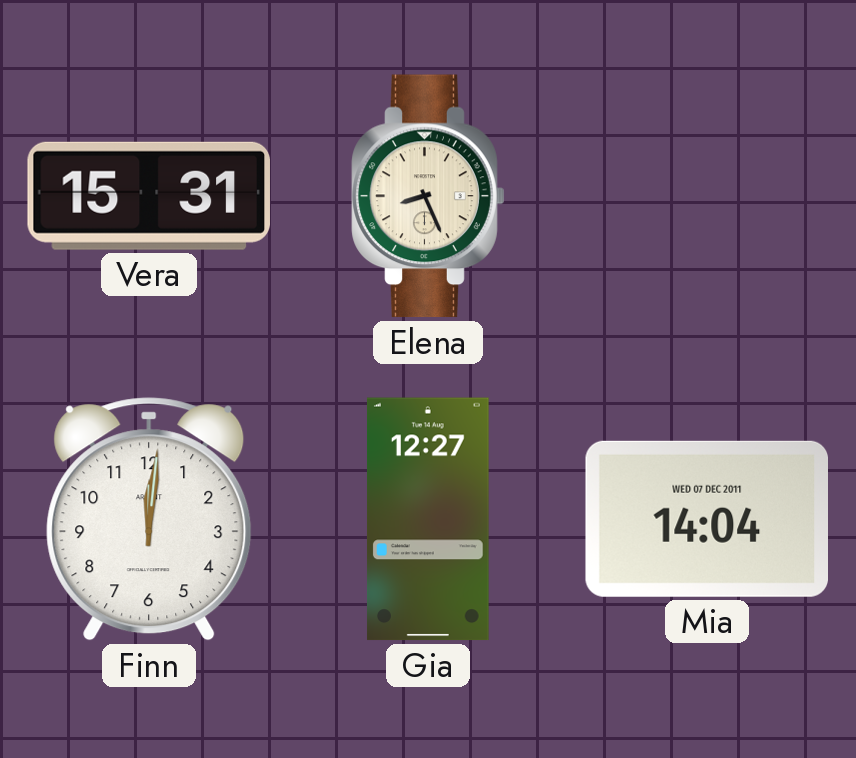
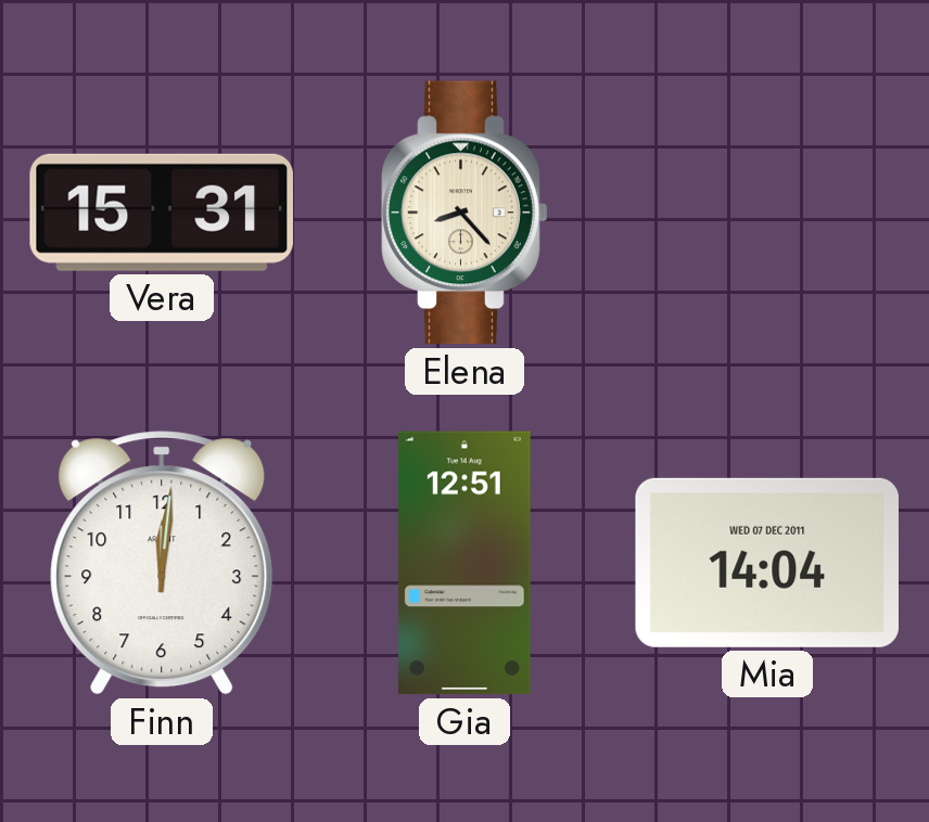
Elena: 8:26 -> 8:23
Gia: 12:27 -> 12:51
